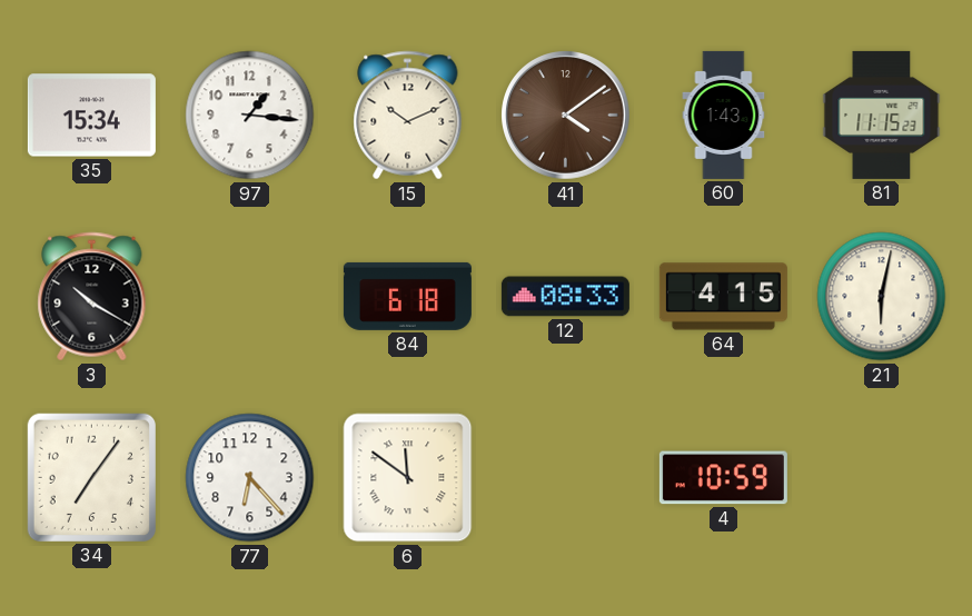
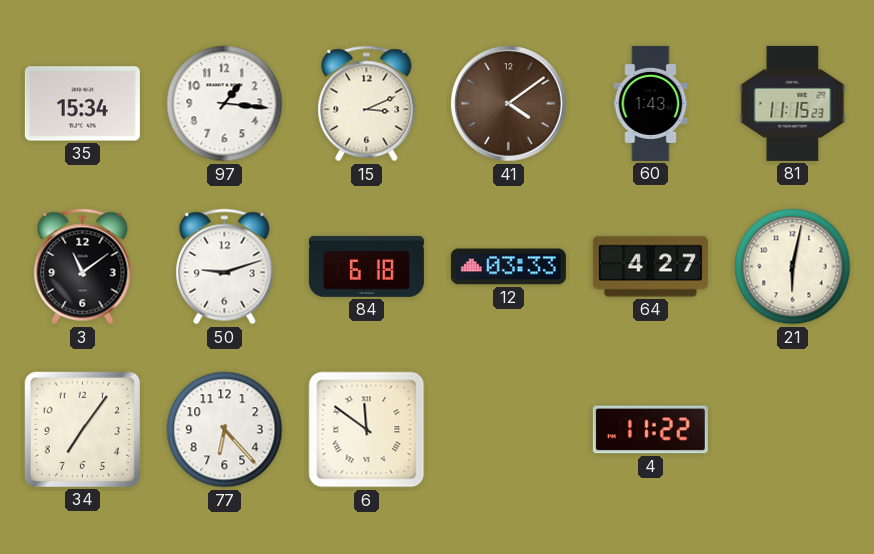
15: 10:11 -> 3:11
3: 10:20 -> 11:09
50: none -> 9:12
12: 08:33 -> 03:33
64: 4:15 -> 4:27
4: 10:59 -> 11:22
